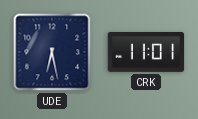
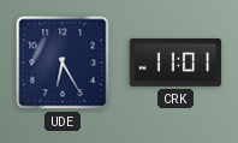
UDE: 6:28 -> 6:25
